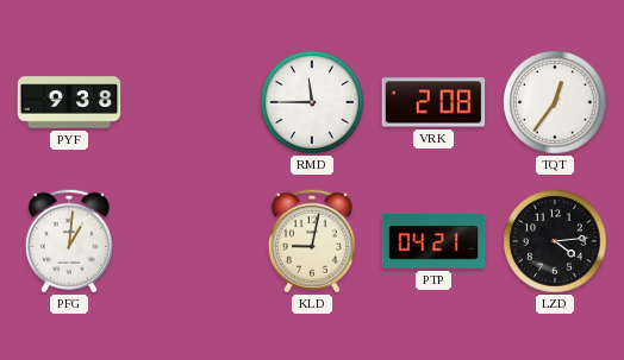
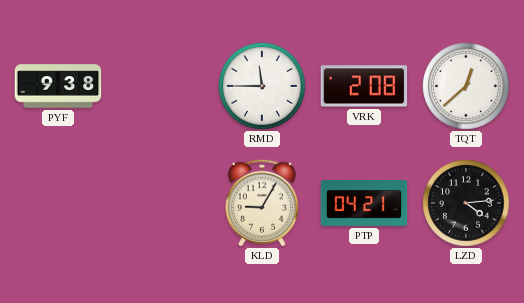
TQT: 12:36 -> 12:38
PFG: 1:01 -> none
KLD: 9:02 -> 9:05
